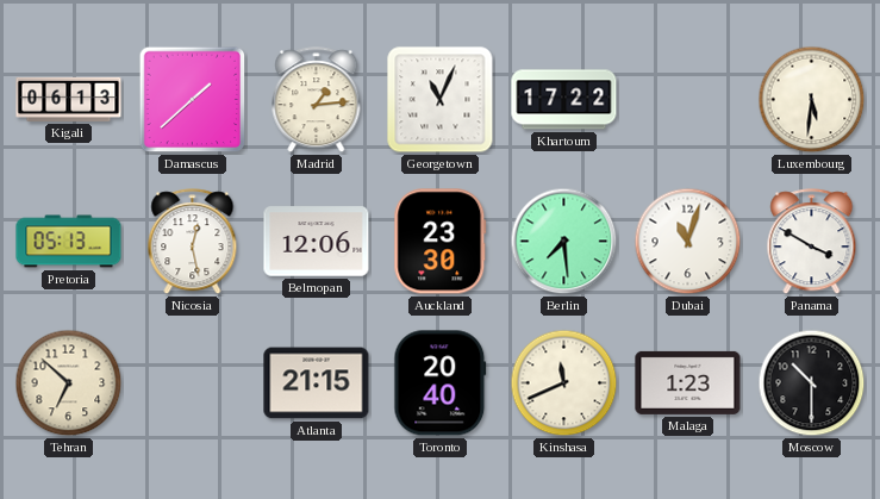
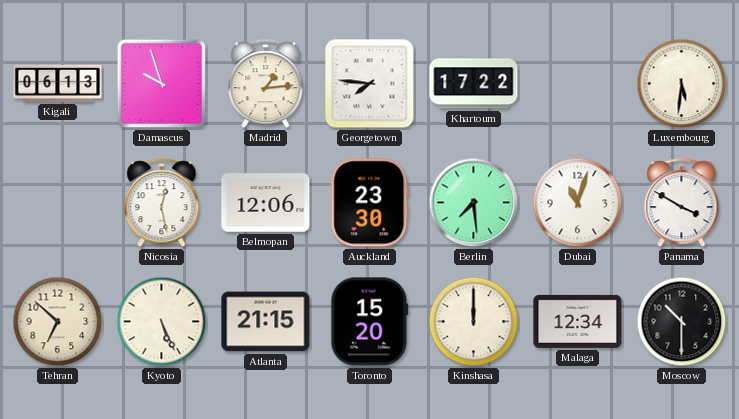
Damascus: 1:38 -> 9:57
Georgetown: 11:04 -> 7:46
Pretoria: 05:13 -> none
Kyoto: none -> 5:26
Toronto: 20:40 -> 15:20
Kinshasa: 11:41 -> 12:00
Malaga: 1:23 -> 12:34
